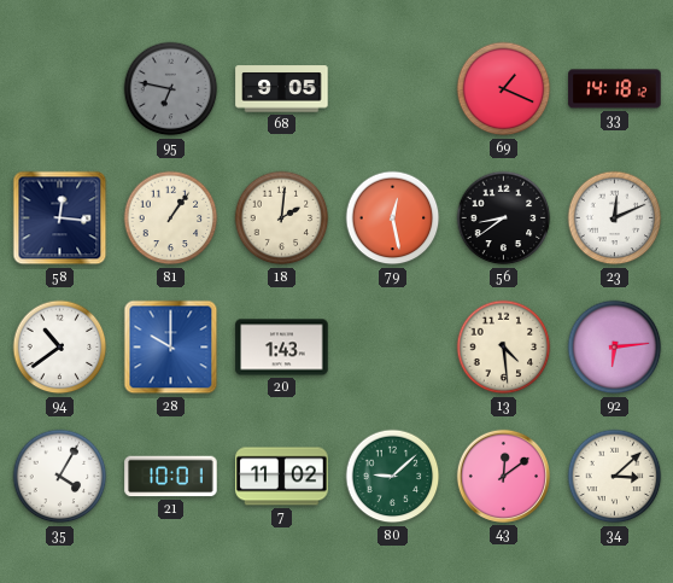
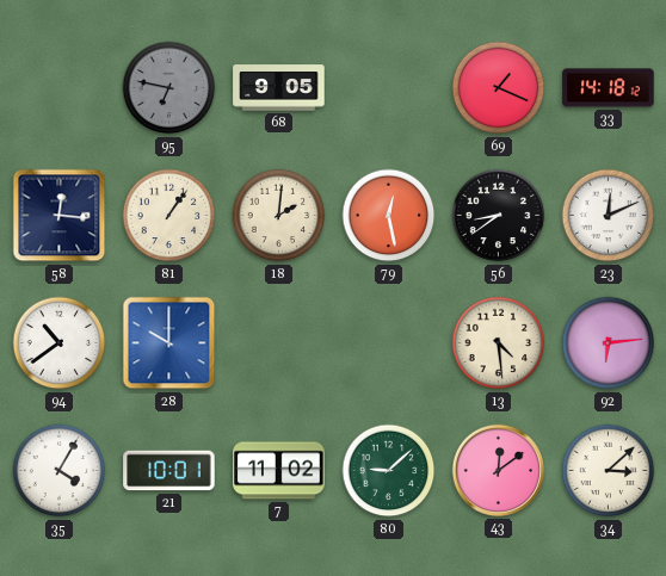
20: 1:43 -> none
